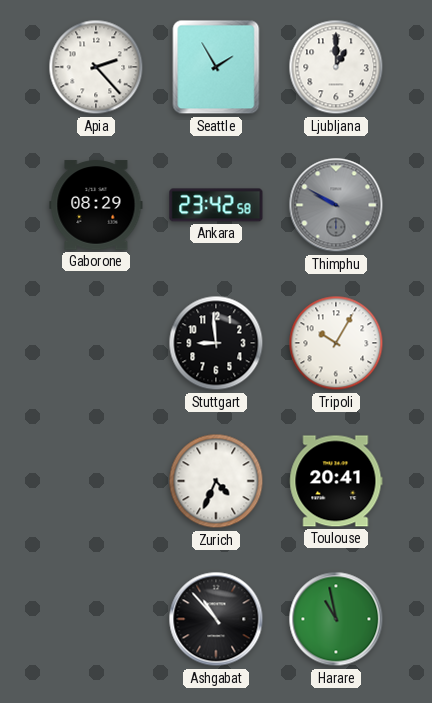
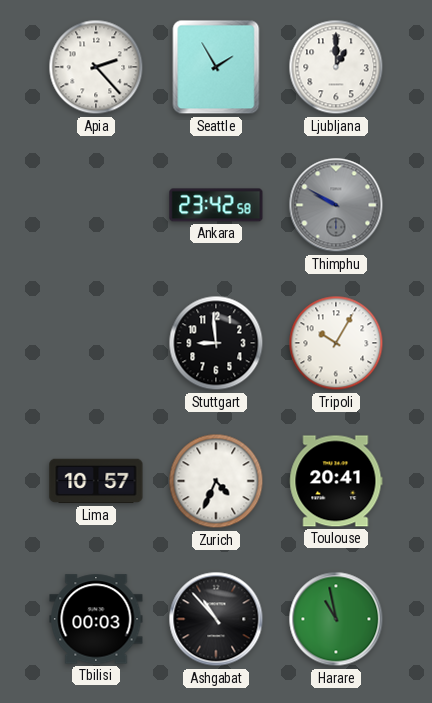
Gaborone: 08:29 -> none
Lima: none -> 10:57
Tbilisi: none -> 00:03
